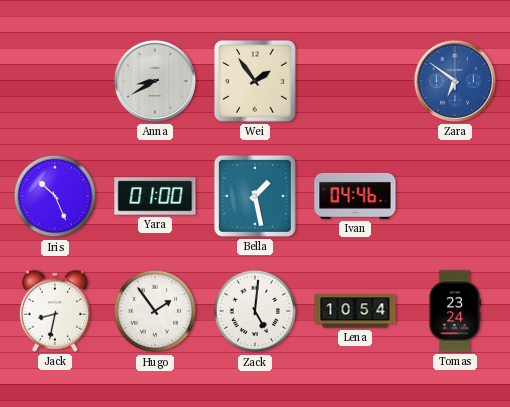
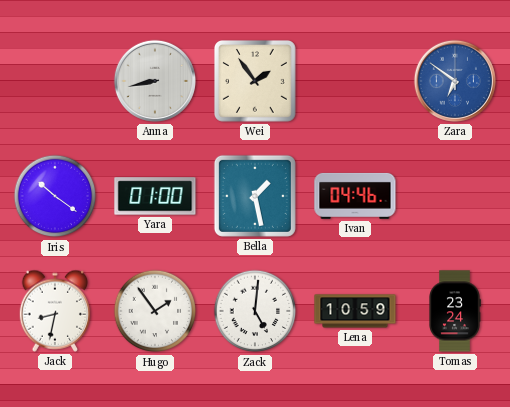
Anna: 8:40 -> 8:43
Iris: 10:26 -> 10:21
Lena: 10:54 -> 10:59
